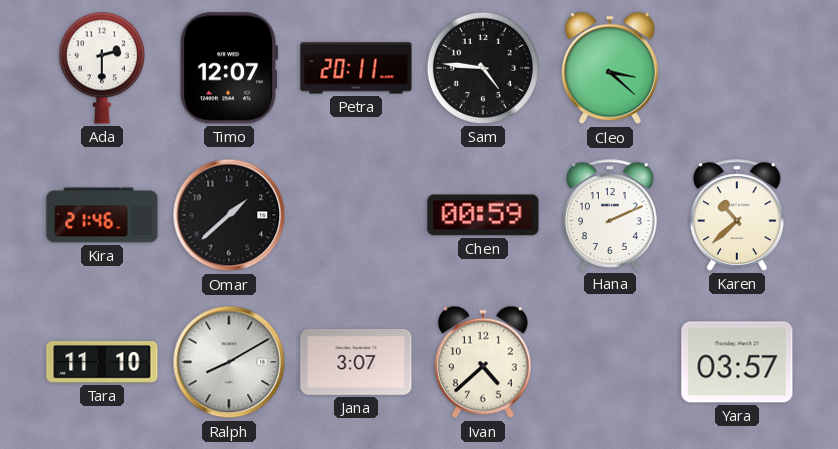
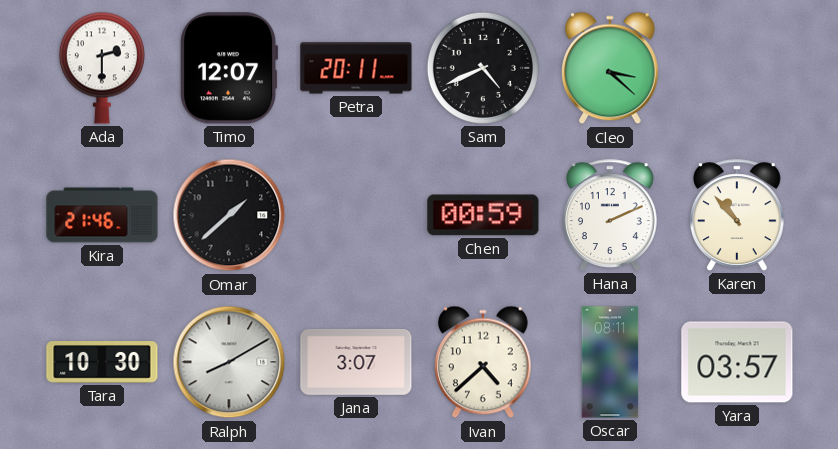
Sam: 4:46 -> 4:41
Karen: 10:38 -> 10:53
Tara: 11:10 -> 10:30
Oscar: none -> 08:11
